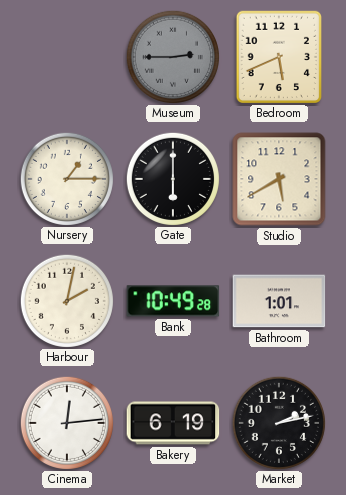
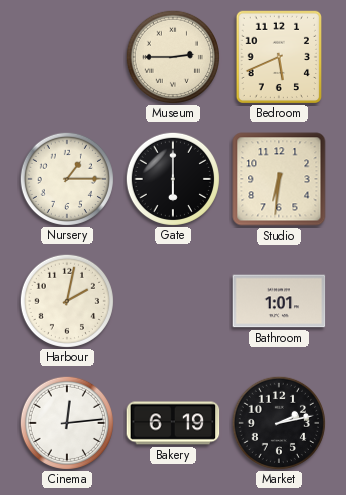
Museum dial: grey -> cream
Studio: 5:40 -> 6:31
Bank: 10:49 -> none
